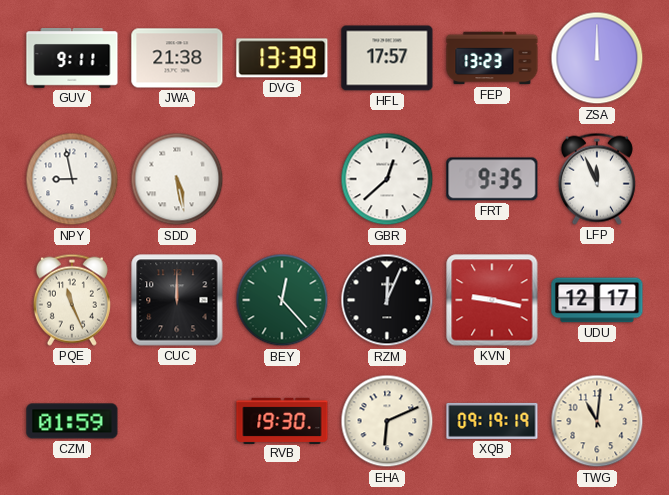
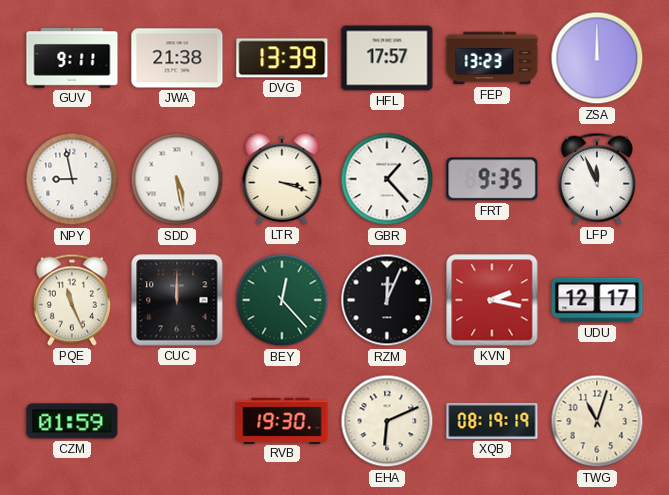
LTR: none -> 3:18
GBR: 12:38 -> 1:23
KVN: 9:17 -> 2:17
XQB: 09:19 -> 08:19
TWG: 11:01 -> 11:03
